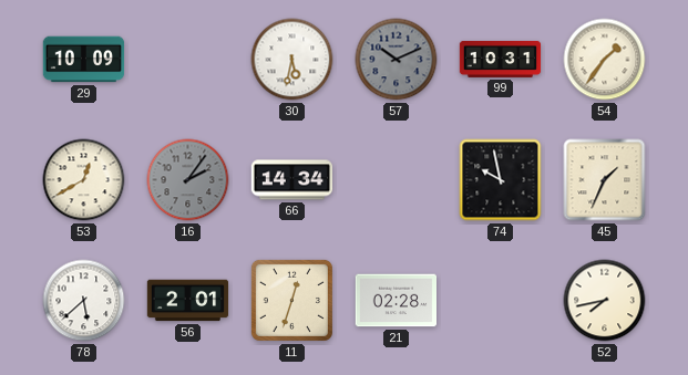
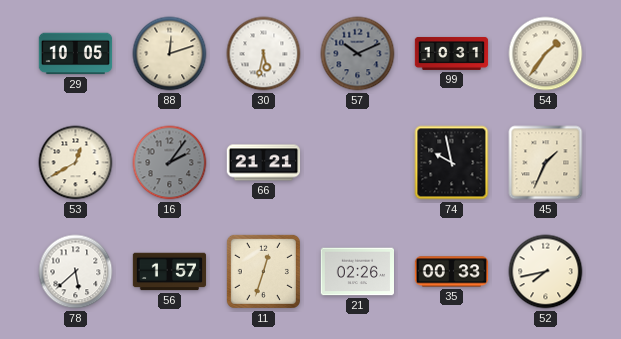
29: 10:09 -> 10:05
88: none -> 12:12
66: 14:34 -> 21:21
56: 2:01 -> 1:57
21: 02:28 -> 02:26
35: none -> 00:33
